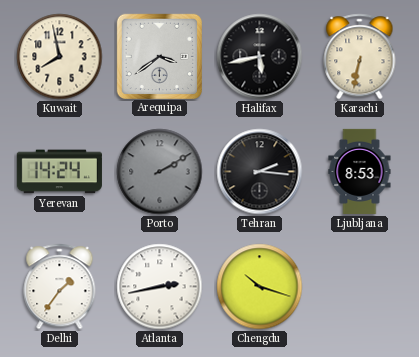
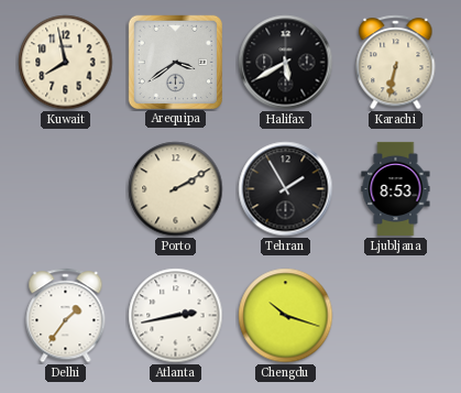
Halifax: 5:43 -> 5:40
Yerevan: 14:24 -> none
Porto dial: grey -> cream
Tehran: 2:16 -> 1:55
